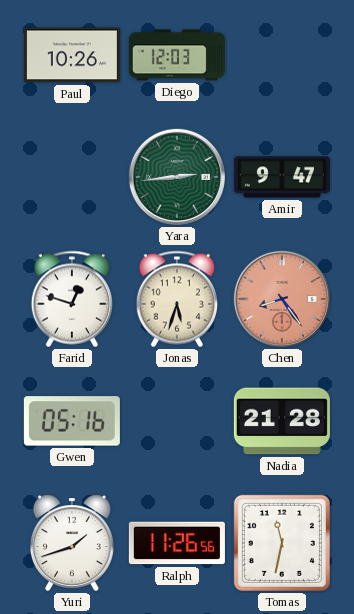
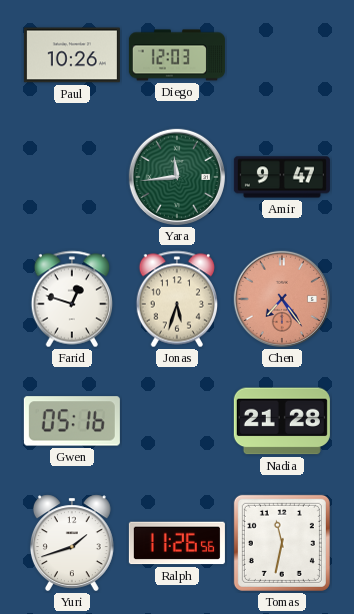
Yara: 2:44 -> 11:44
Chen: 8:24 -> 7:24
